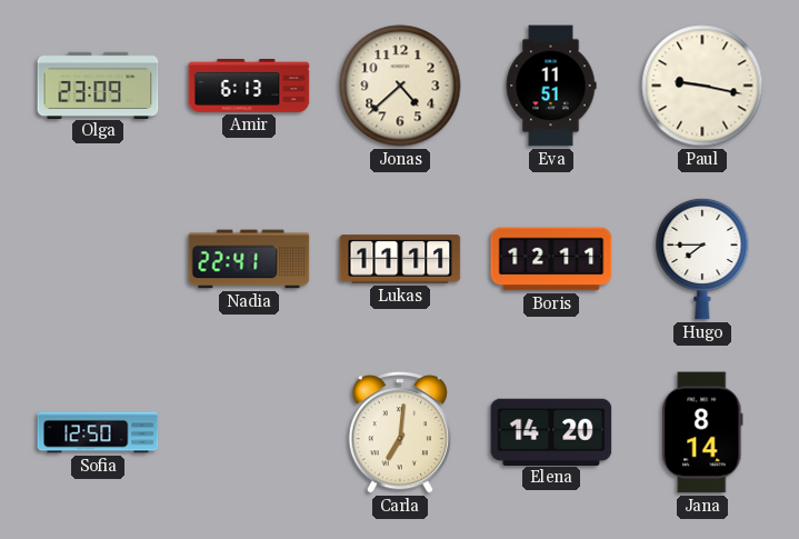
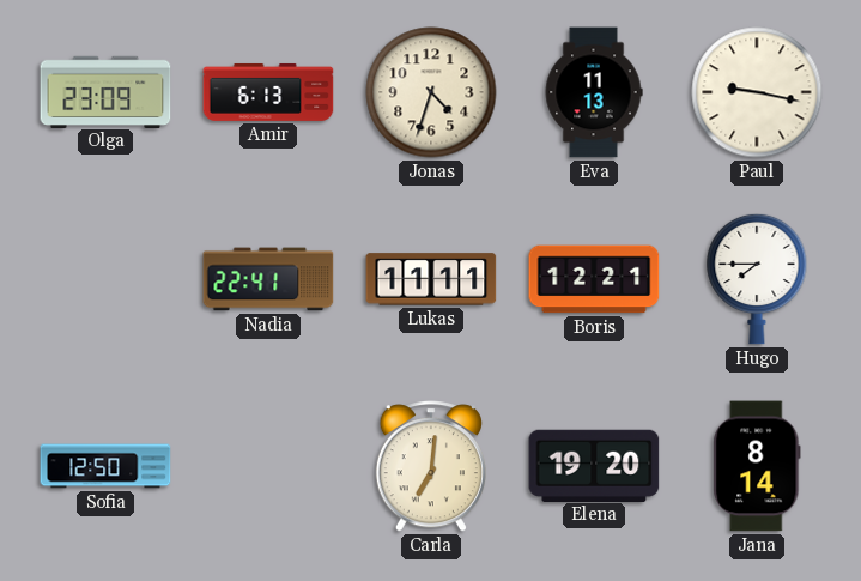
Jonas: 4:38 -> 4:33
Eva: 11:51 -> 11:13
Boris: 12:11 -> 12:21
Elena: 14:20 -> 19:20
